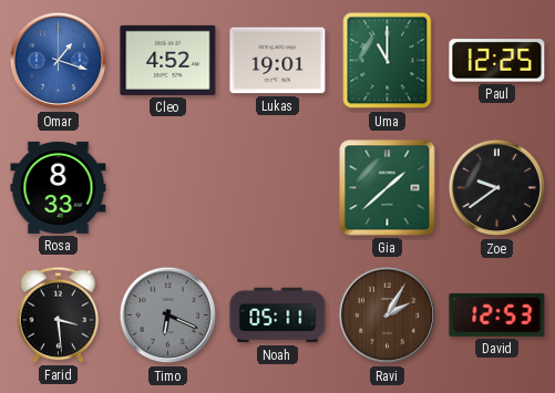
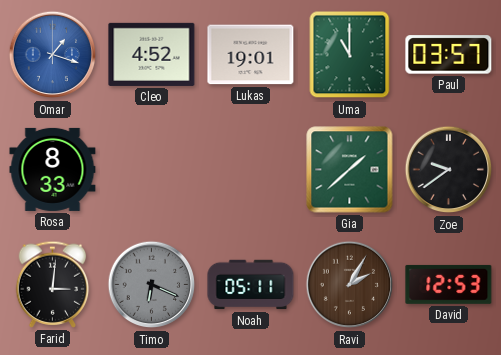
Paul: 12:25 -> 03:57
Farid: 3:29 -> 3:01
